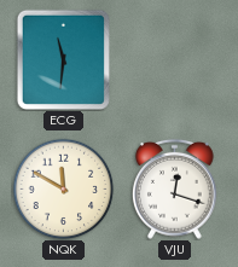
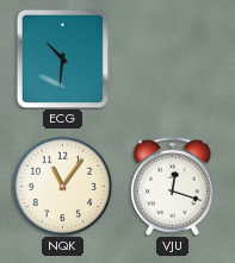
ECG: 11:31 -> 10:31
NQK: 11:50 -> 11:06
